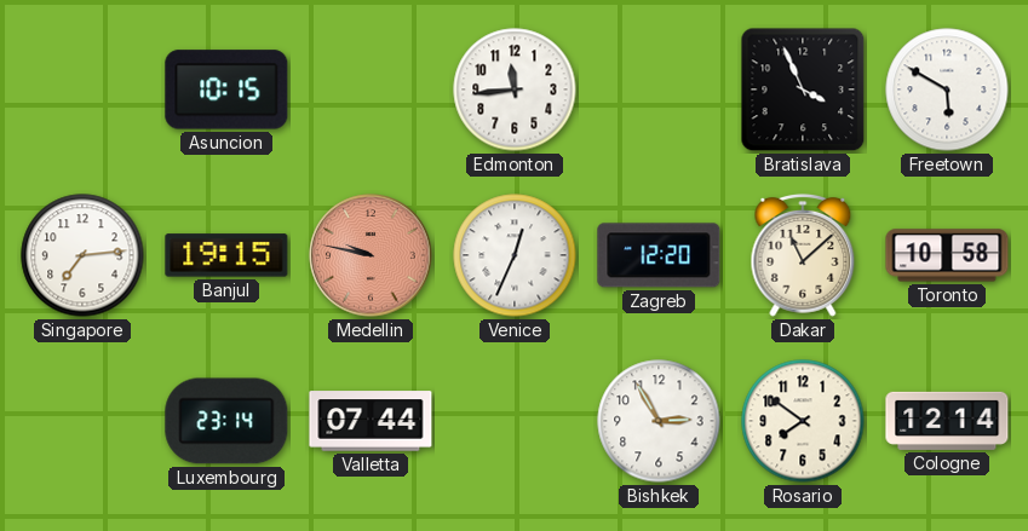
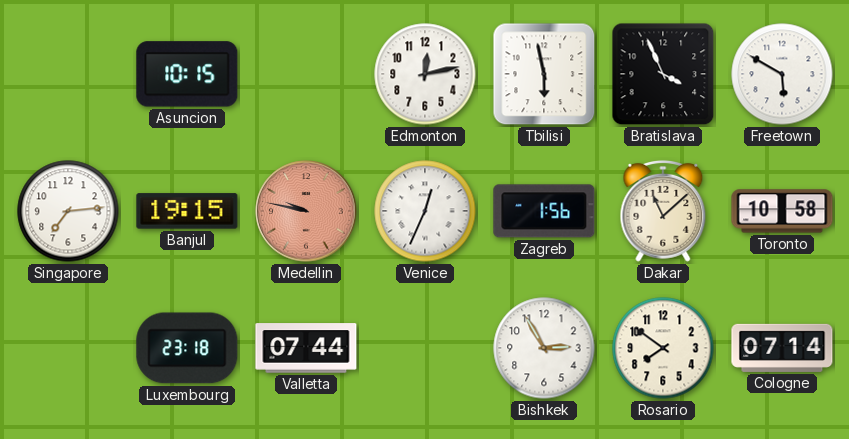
Edmonton: 11:44 -> 12:13
Tbilisi: none -> 5:58
Zagreb: 12:20 -> 1:56
Luxembourg: 23:14 -> 23:18
Cologne: 12:14 -> 07:14
